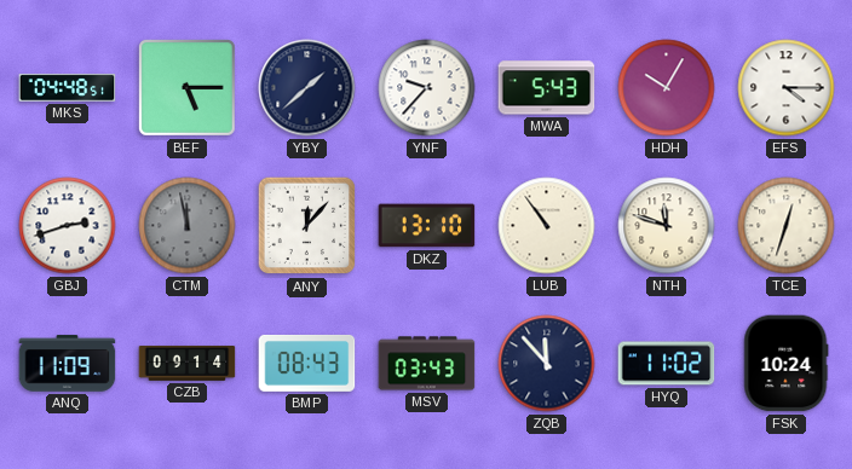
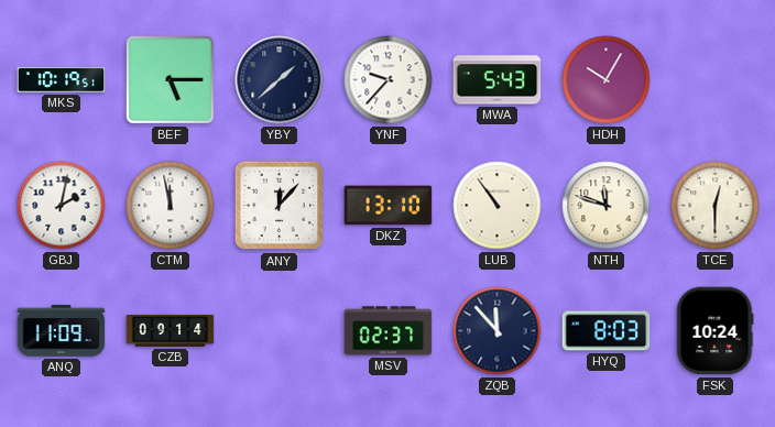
MKS: 04:48 -> 10:19
EFS: 4:15 -> none
GBJ: 2:42 -> 2:02
CTM dial: grey -> white
TCE: 12:33 -> 12:30
BMP: 08:43 -> none
MSV: 03:43 -> 02:37
HYQ: 11:02 -> 8:03
